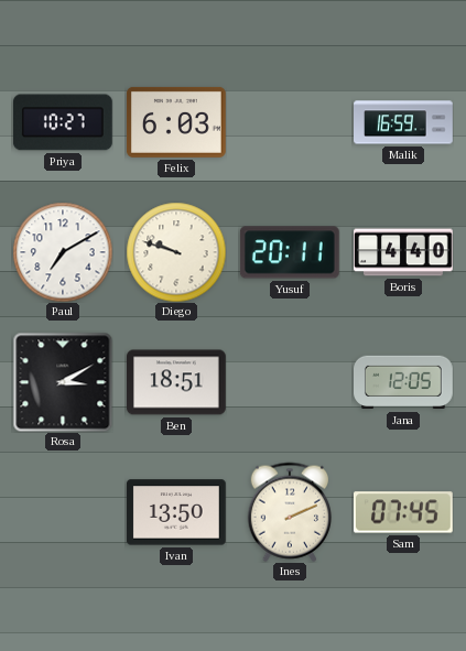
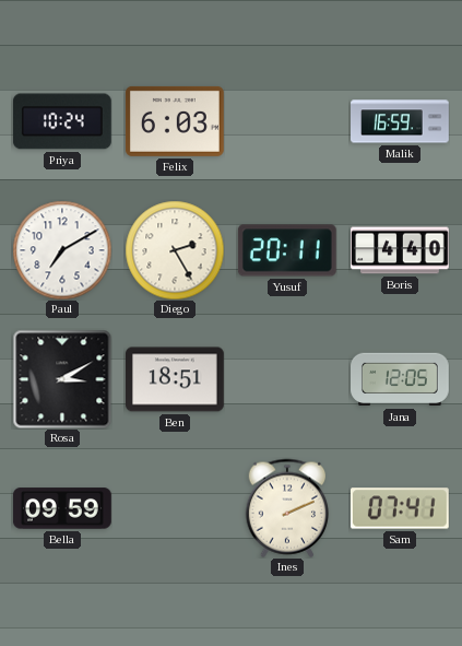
Priya: 10:27 -> 10:24
Diego: 9:48 -> 2:25
Bella: none -> 09:59
Ivan: 13:50 -> none
Sam: 07:45 -> 07:41
